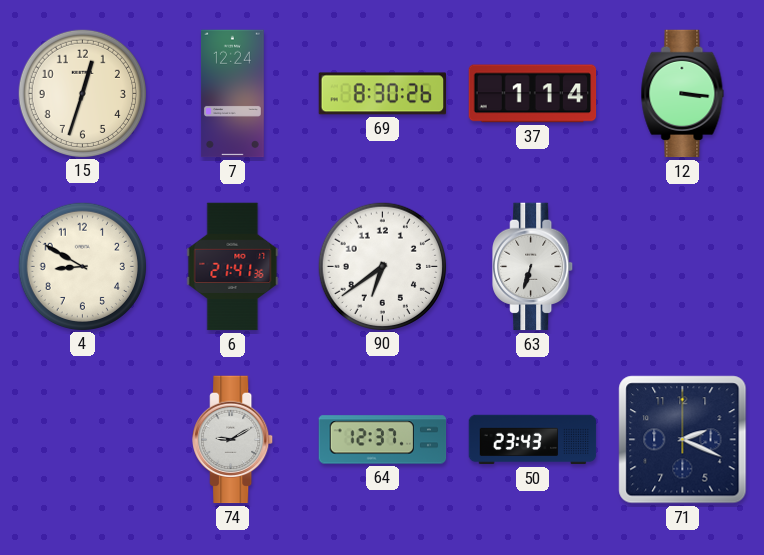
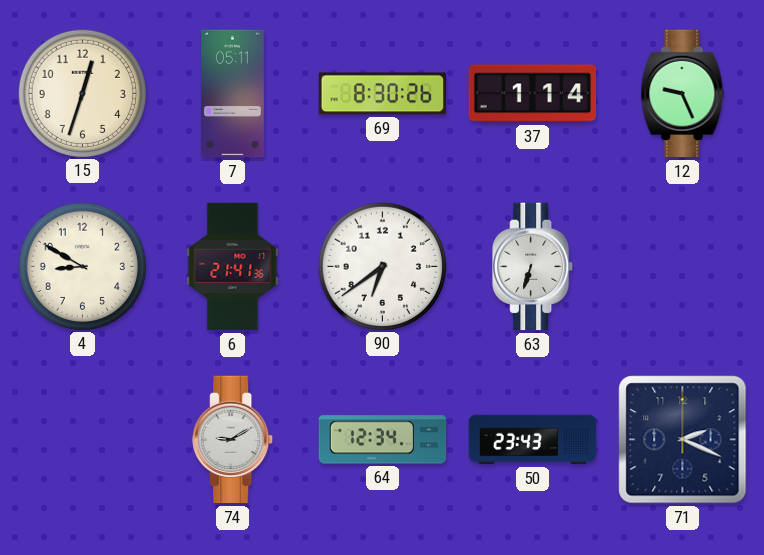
7: 12:24 -> 05:11
12: 3:16 -> 9:26
64: 12:37 -> 12:34
